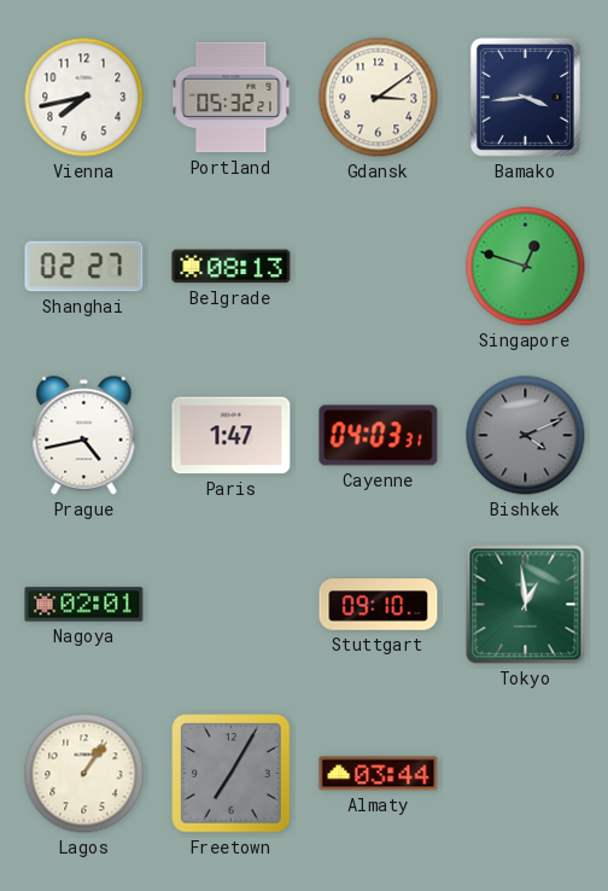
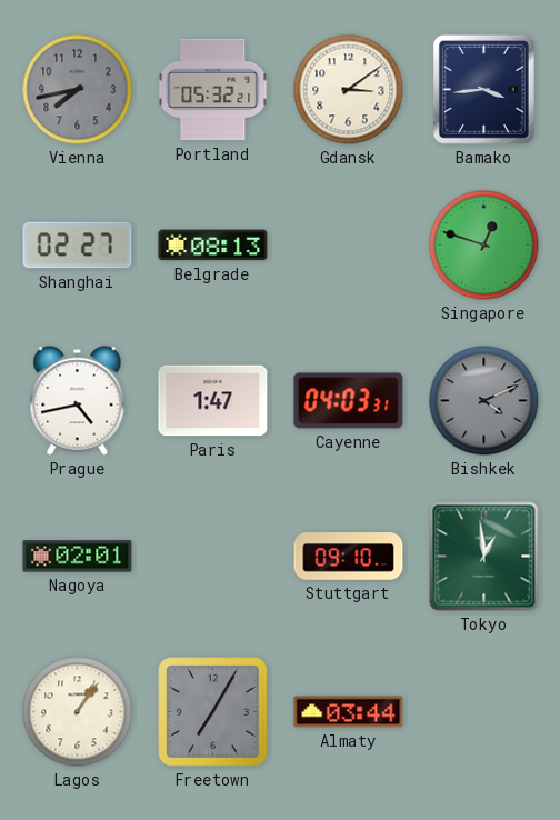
Vienna dial: white -> grey
